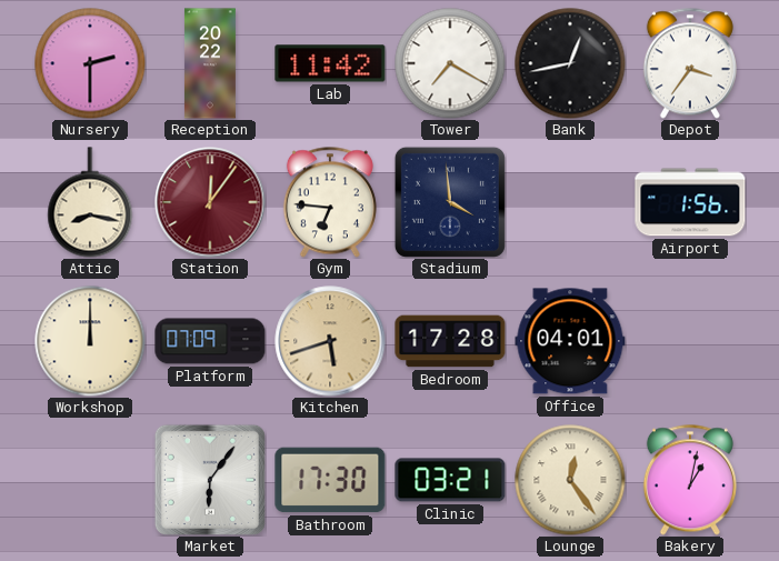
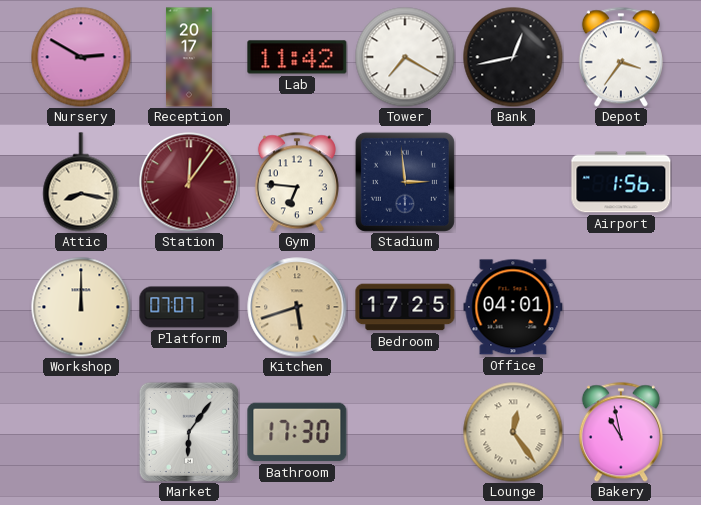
Nursery: 2:30 -> 2:50
Reception: 20:22 -> 20:17
Stadium: 3:59 -> 2:59
Platform: 07:09 -> 07:07
Bedroom: 17:28 -> 17:25
Clinic: 03:21 -> none
Bakery: 1:02 -> 10:58
